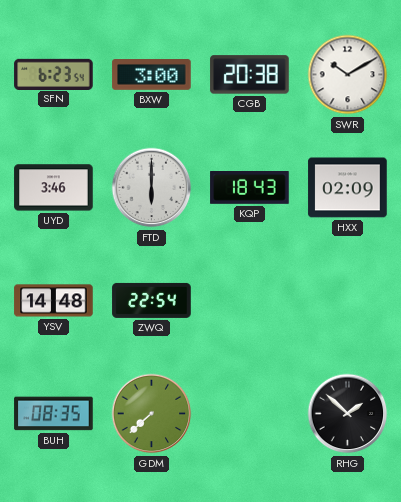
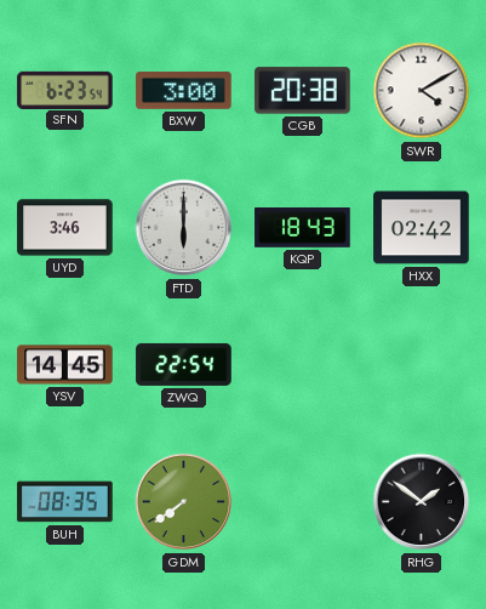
SWR: 10:10 -> 4:10
HXX: 02:09 -> 02:42
YSV: 14:48 -> 14:45
GDM: 7:38 -> 7:39
RHG: 1:52 -> 1:51
